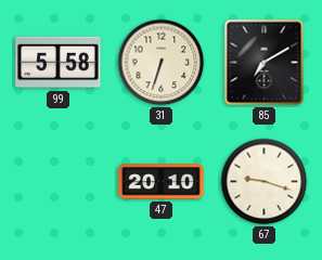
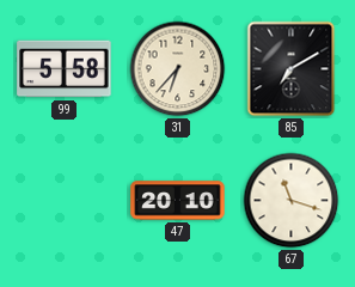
31: 6:33 -> 6:37
67: 9:18 -> 11:18
